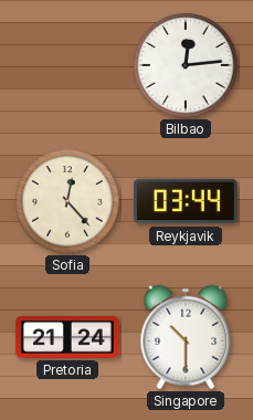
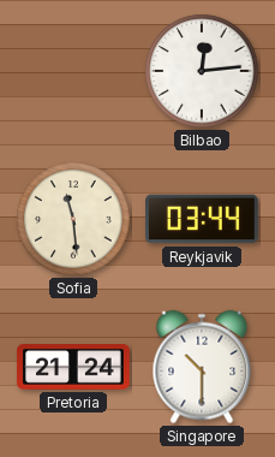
Sofia: 12:23 -> 11:29
